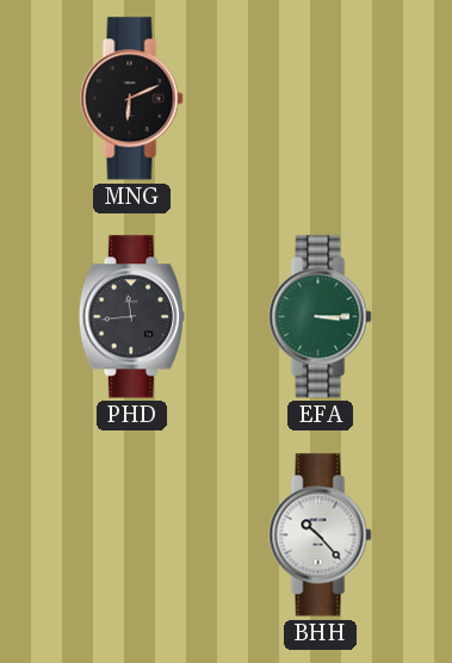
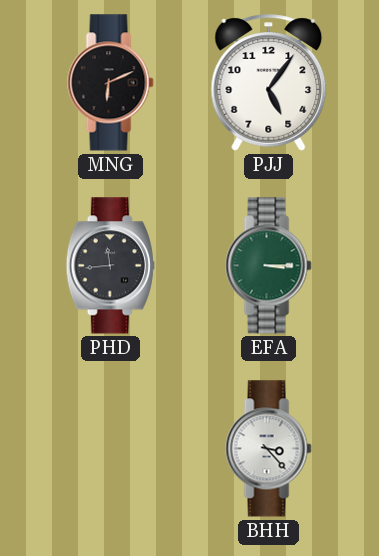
PJJ: none -> 5:06
BHH: 10:23 -> 3:23
